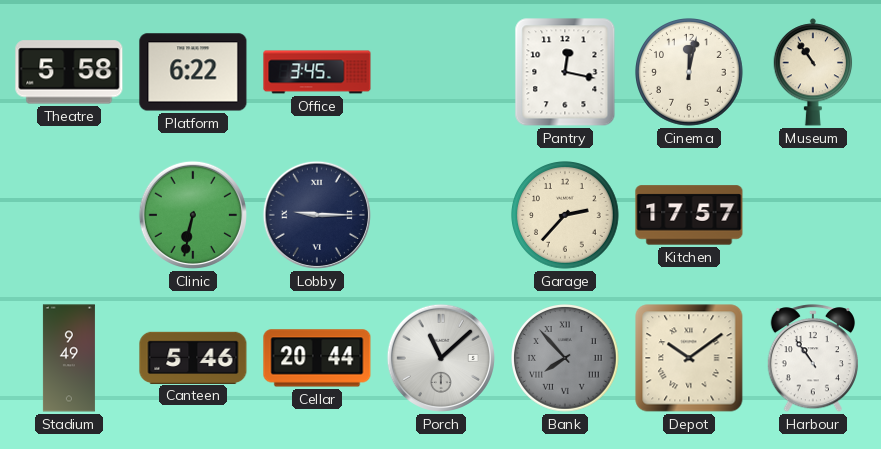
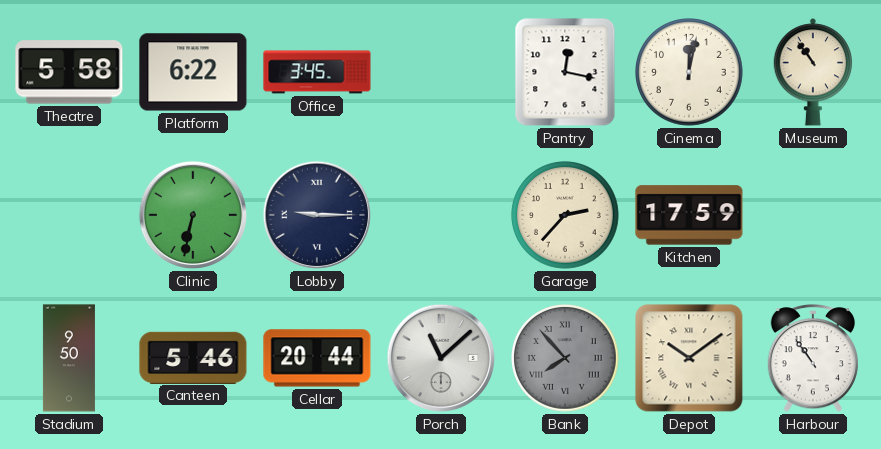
Kitchen: 17:57 -> 17:59
Stadium: 9:49 -> 9:50
